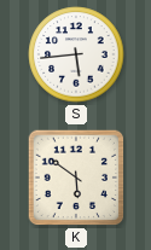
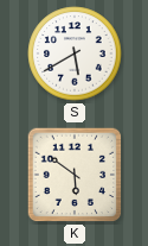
S: 5:44 -> 5:40
